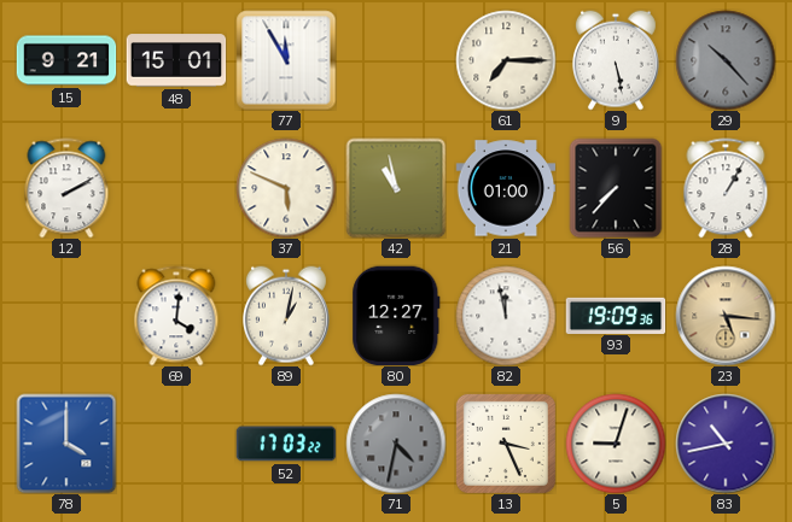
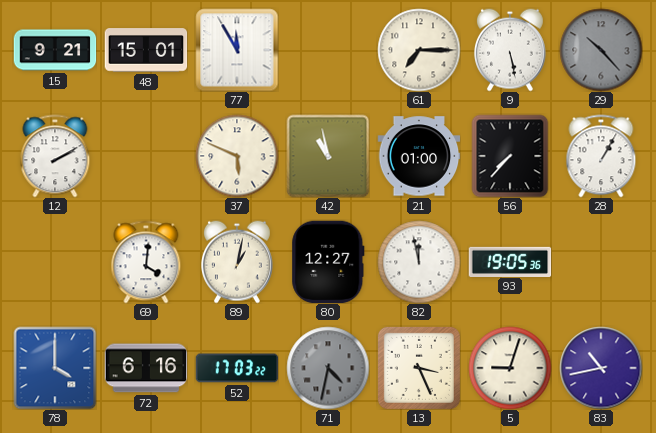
93: 19:09 -> 19:05
23: 5:16 -> none
72: none -> 6:16
